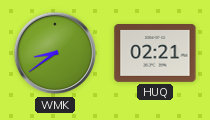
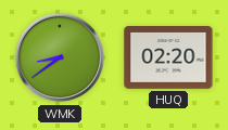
HUQ: 02:21 -> 02:20
